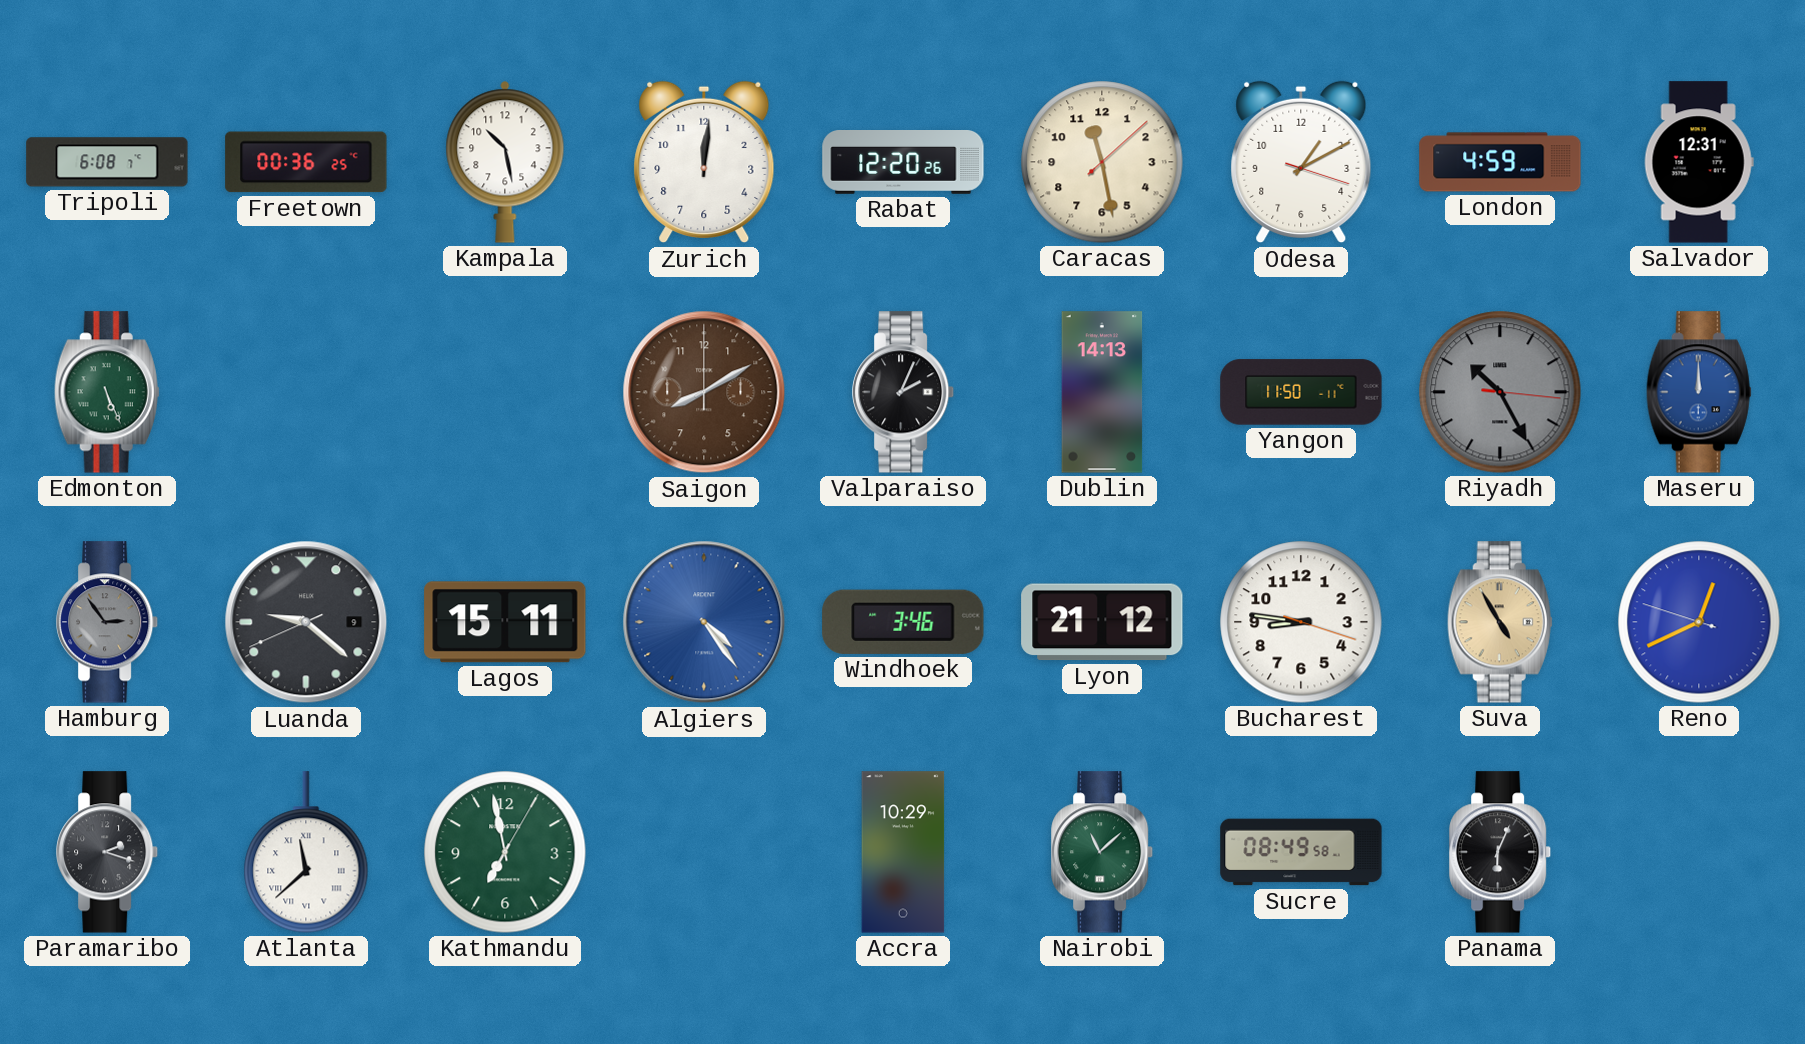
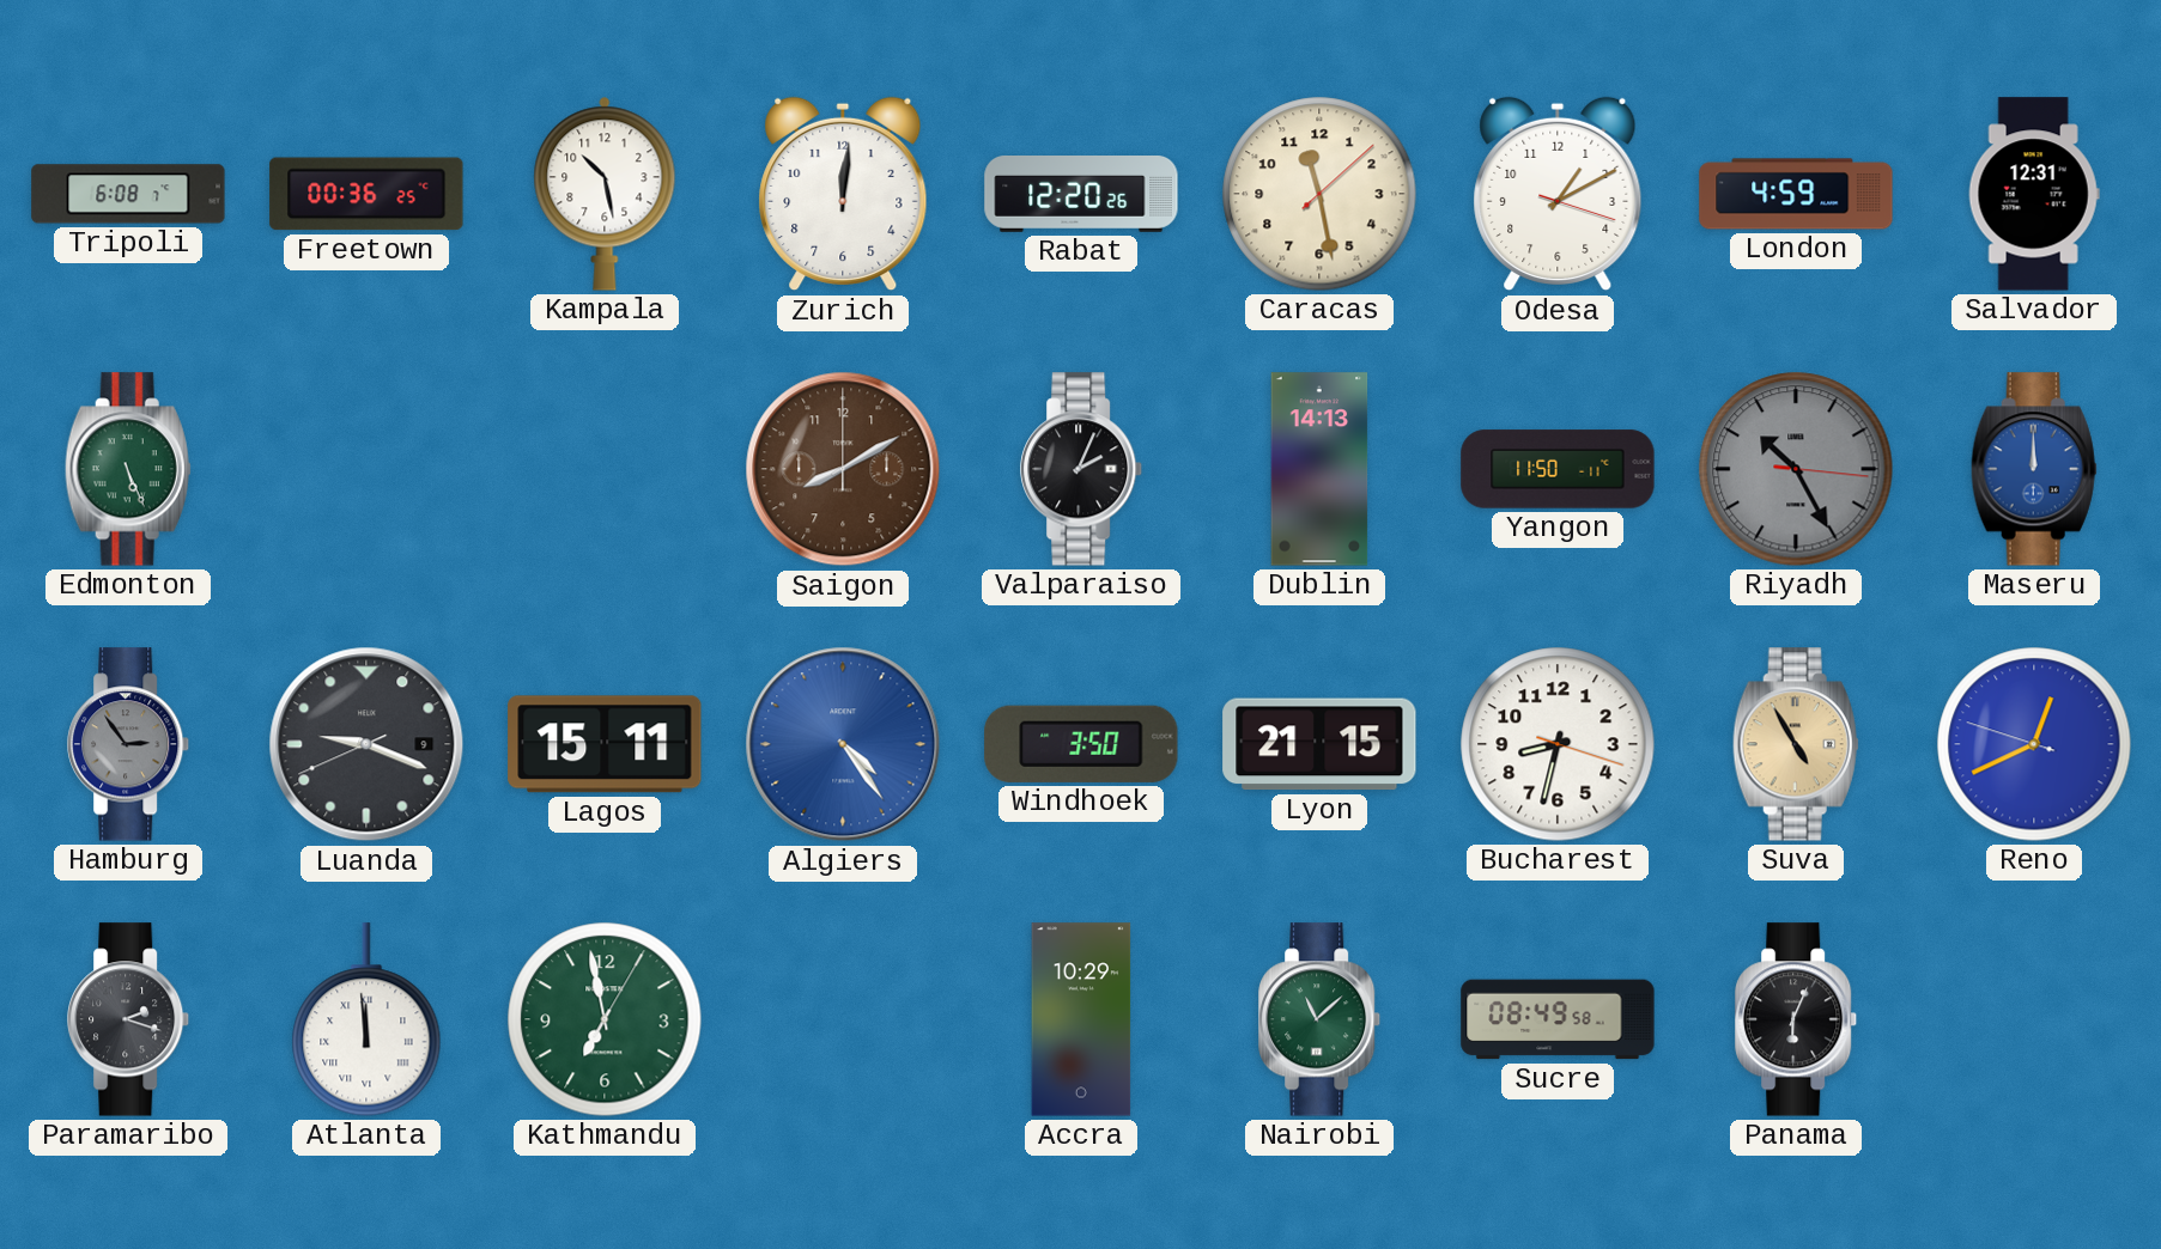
Luanda: 9:21 -> 9:18
Windhoek: 3:46 -> 3:50
Lyon: 21:12 -> 21:15
Bucharest: 8:46 -> 8:32
Atlanta: 11:38 -> 11:59
